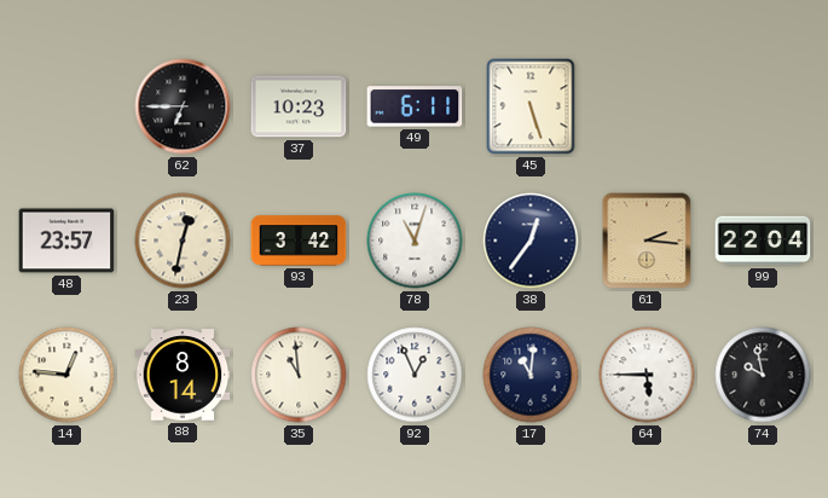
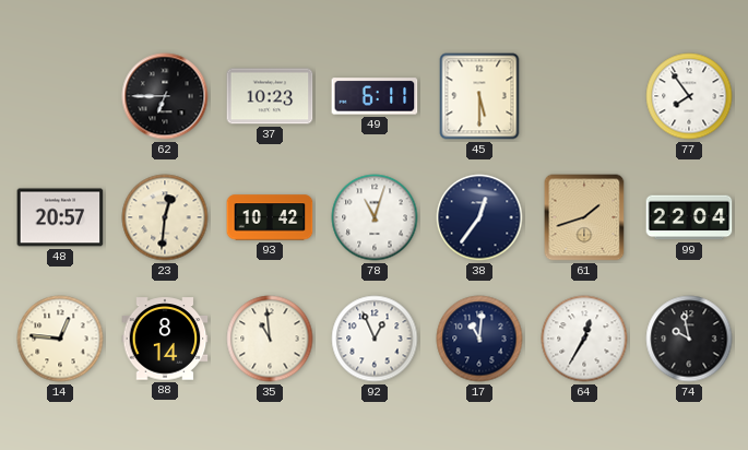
45: 5:27 -> 5:30
77: none -> 7:54
48: 23:57 -> 20:57
23: 12:32 -> 12:31
93: 3:42 -> 10:42
61: 2:16 -> 1:42
64: 5:45 -> 12:35
